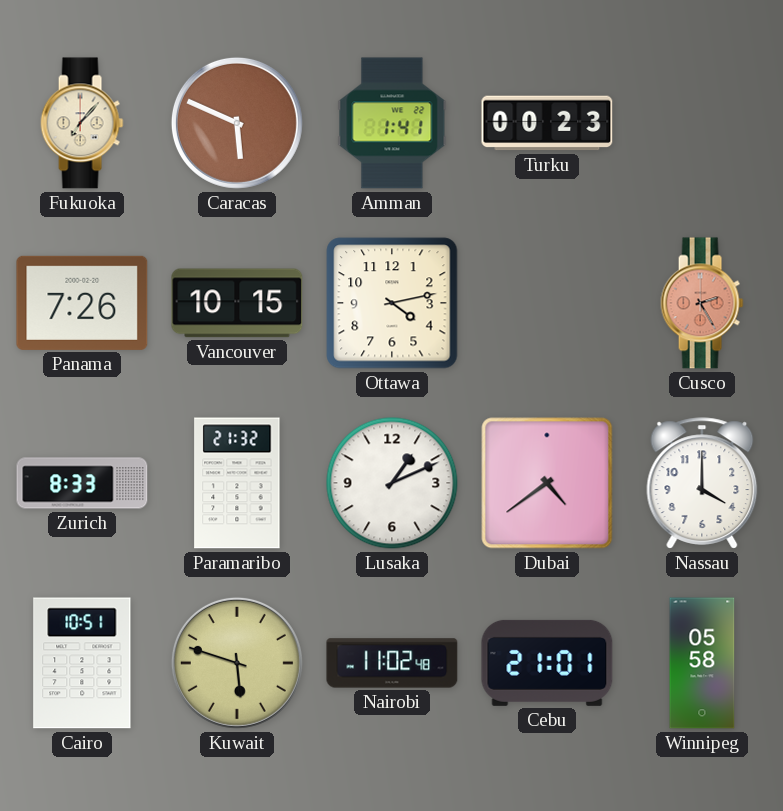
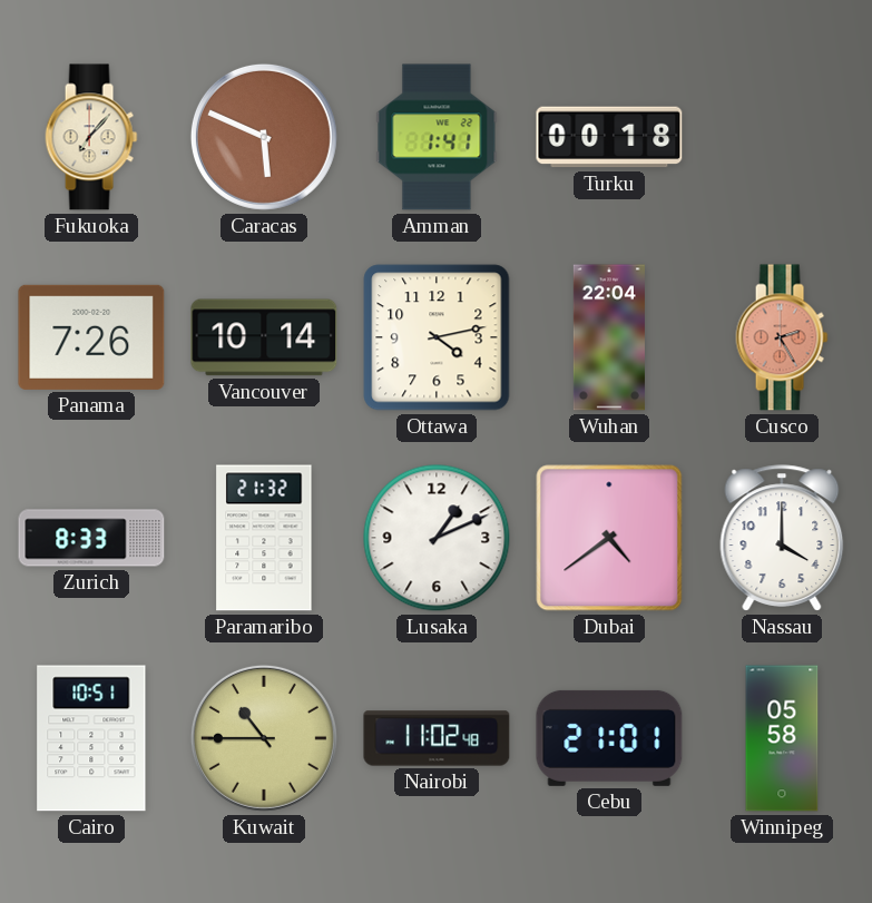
Turku: 00:23 -> 00:18
Vancouver: 10:15 -> 10:14
Wuhan: none -> 22:04
Kuwait: 5:48 -> 10:45
